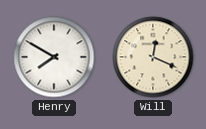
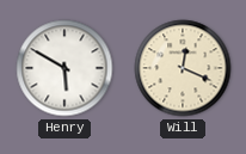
Henry: 7:50 -> 5:50
